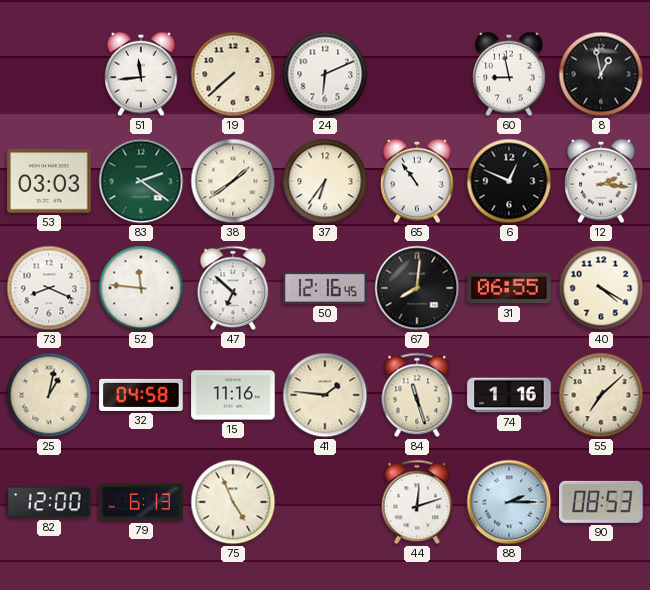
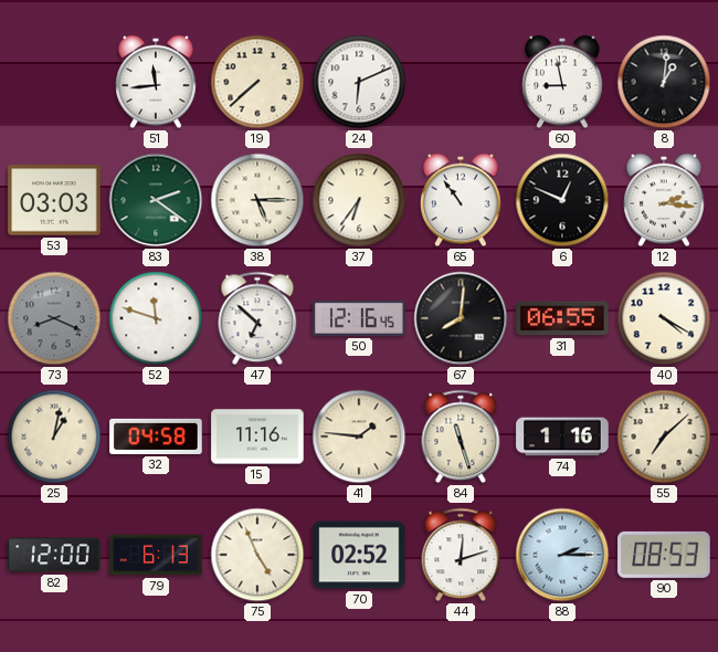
8: 12:58 -> 1:01
38: 1:39 -> 5:15
73 dial: white -> grey
52: 11:46 -> 11:48
70: none -> 02:52
